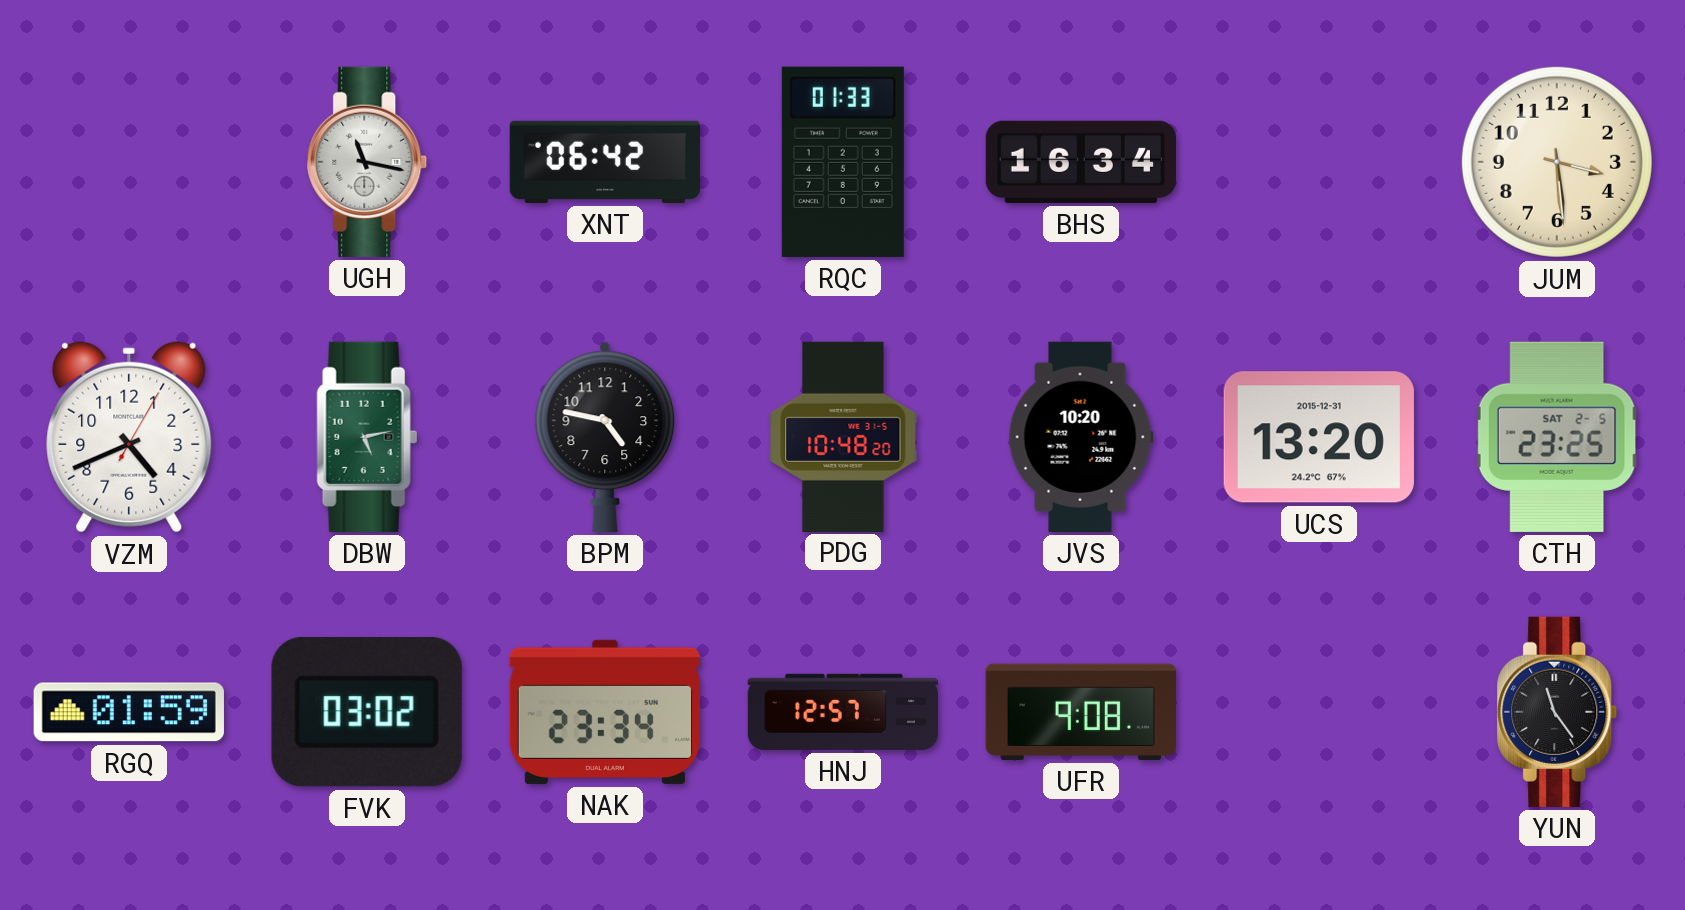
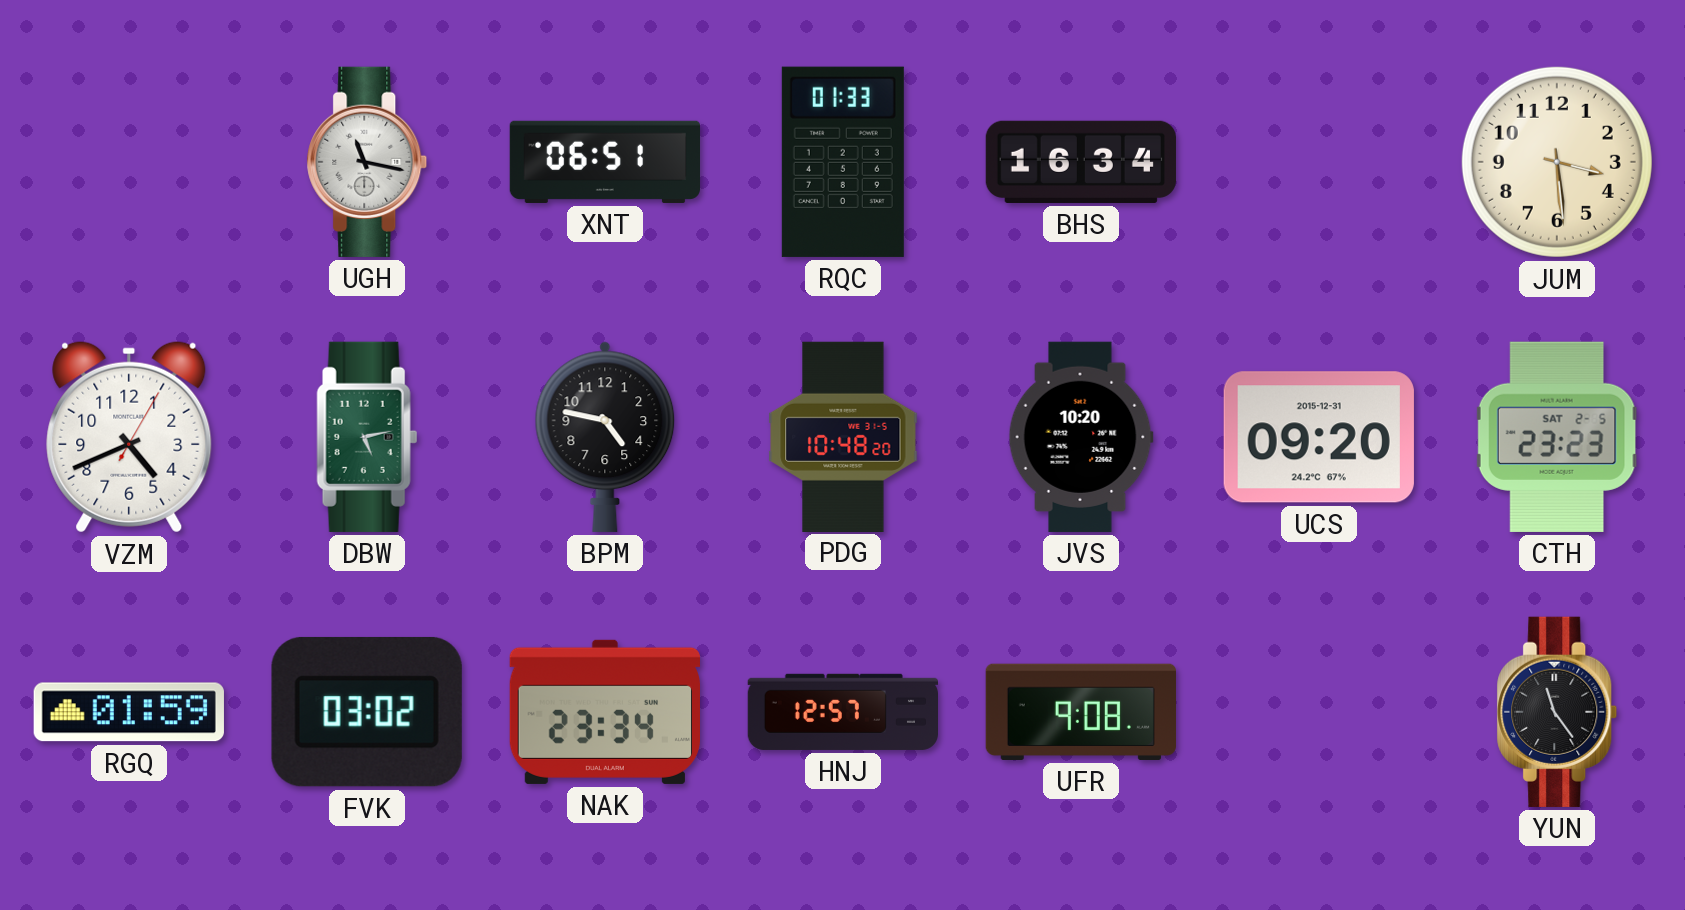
XNT: 06:42 -> 06:51
UCS: 13:20 -> 09:20
CTH: 23:25 -> 23:23
